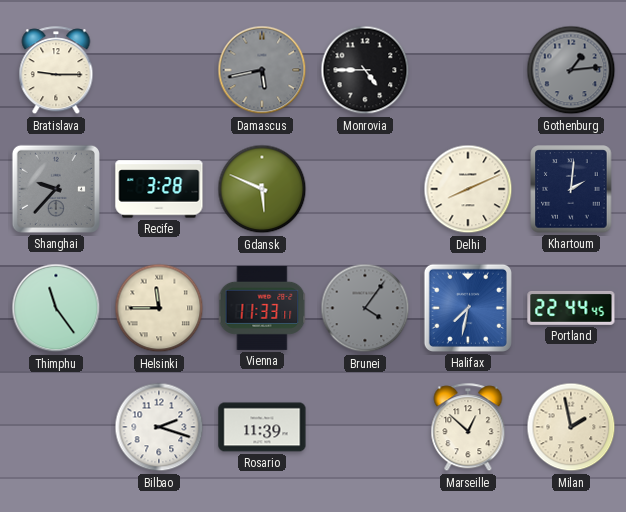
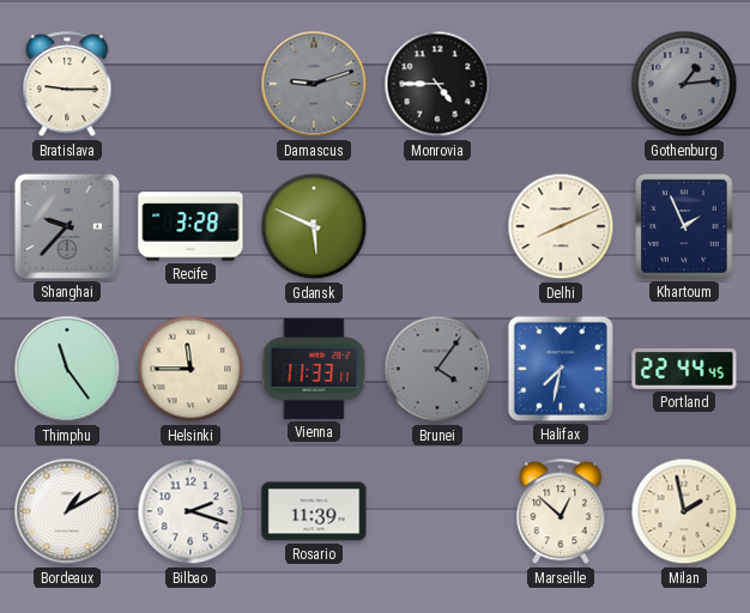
Damascus: 5:43 -> 9:12
Khartoum: 2:01 -> 1:56
Bordeaux: none -> 1:10
